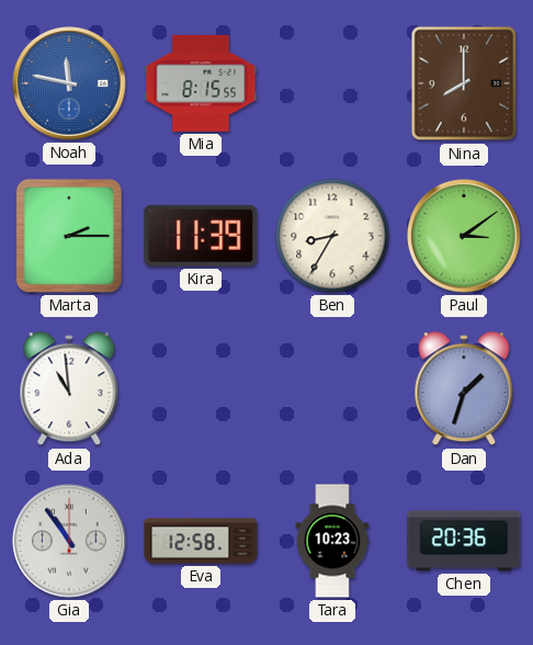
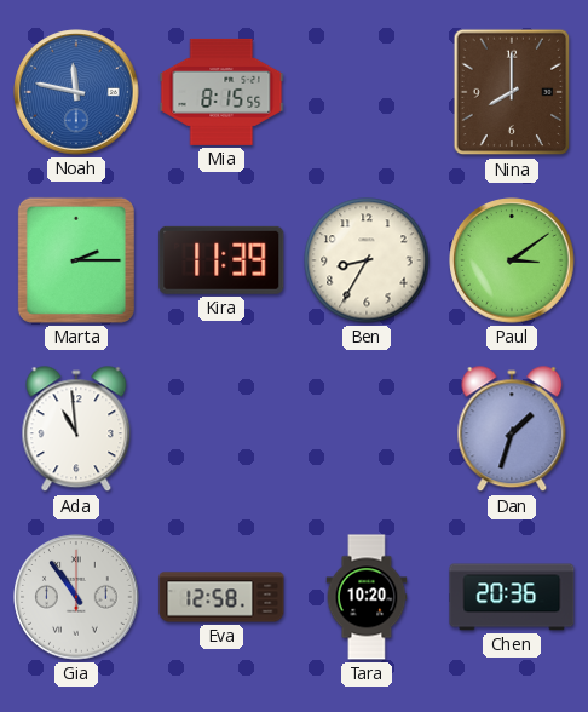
Tara: 10:23 -> 10:20
